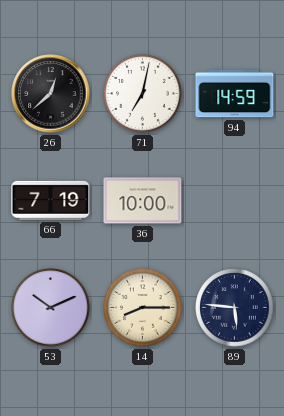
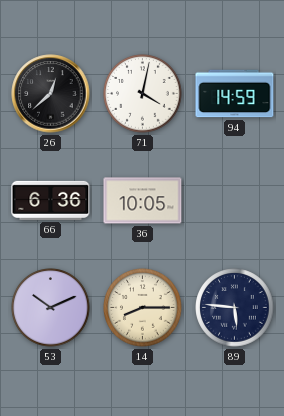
71: 7:02 -> 4:02
66: 7:19 -> 6:36
36: 10:00 -> 10:05
